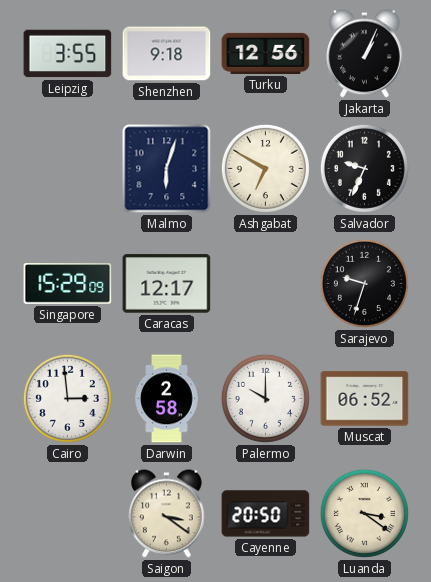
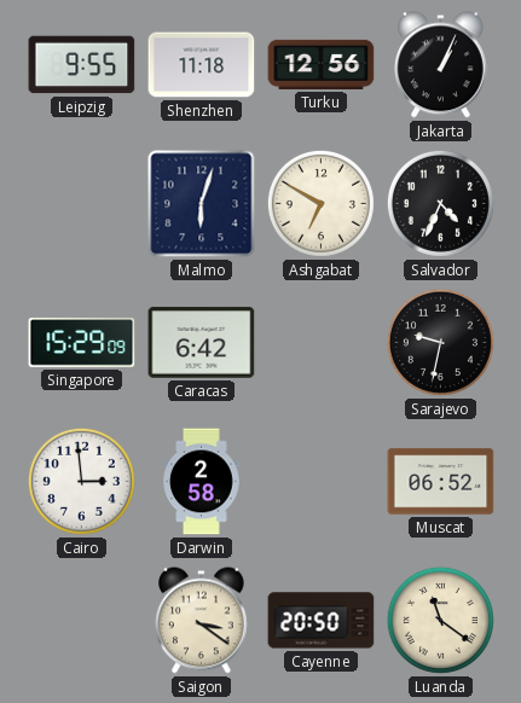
Leipzig: 3:55 -> 9:55
Shenzhen: 9:18 -> 11:18
Salvador: 9:34 -> 4:34
Caracas: 12:17 -> 6:42
Sarajevo: 9:33 -> 9:32
Palermo: 10:00 -> none
Luanda: 3:21 -> 11:21
